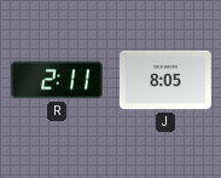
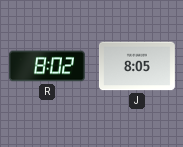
R: 2:11 -> 8:02
